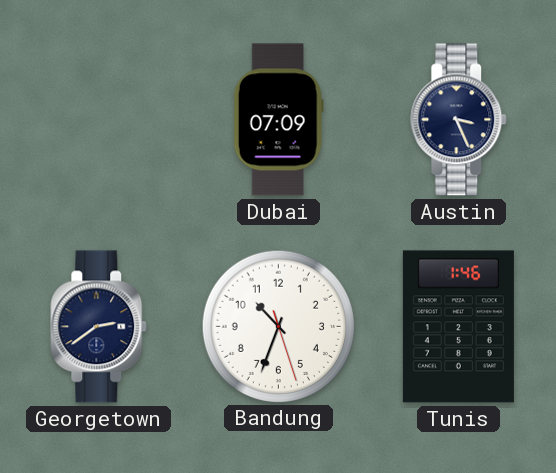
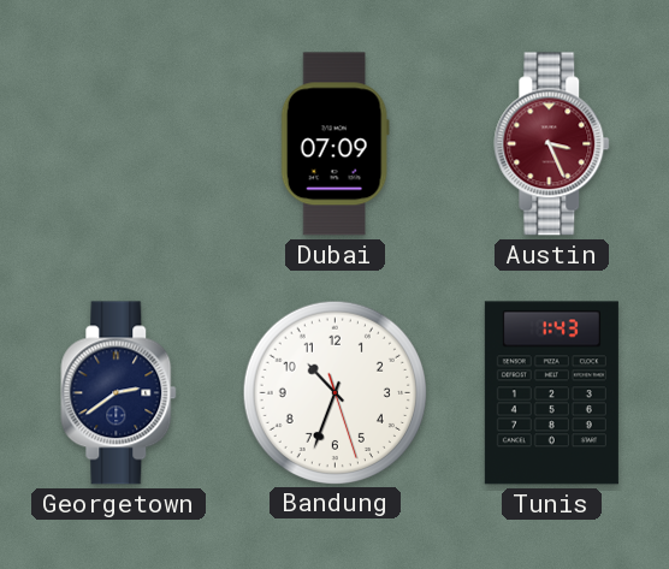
Austin dial: navy -> burgundy
Tunis: 1:46 -> 1:43
